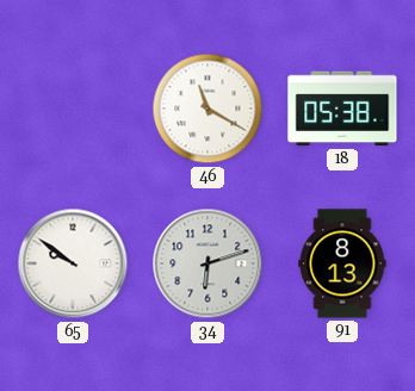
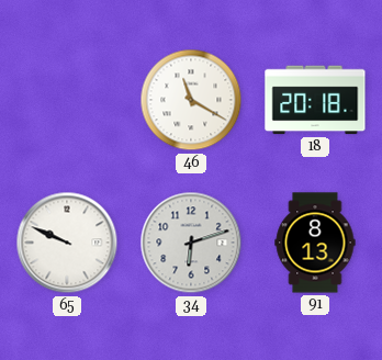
18: 05:38 -> 20:18
65: 9:51 -> 9:49
